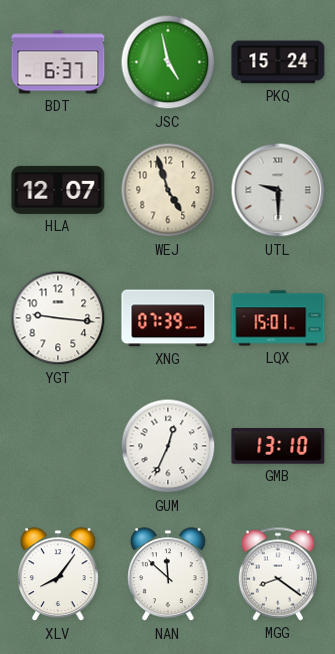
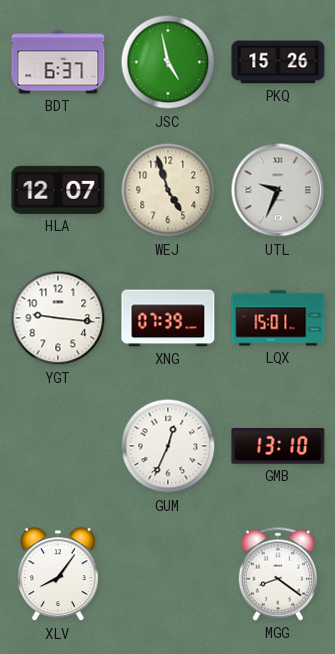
PKQ: 15:24 -> 15:26
UTL: 9:30 -> 9:34
NAN: 11:52 -> none
